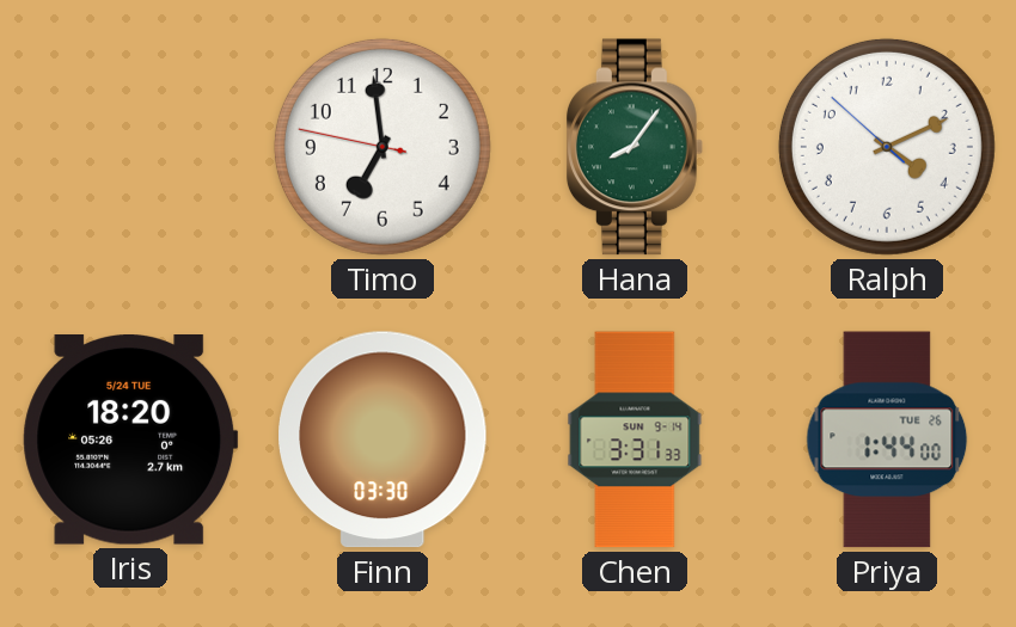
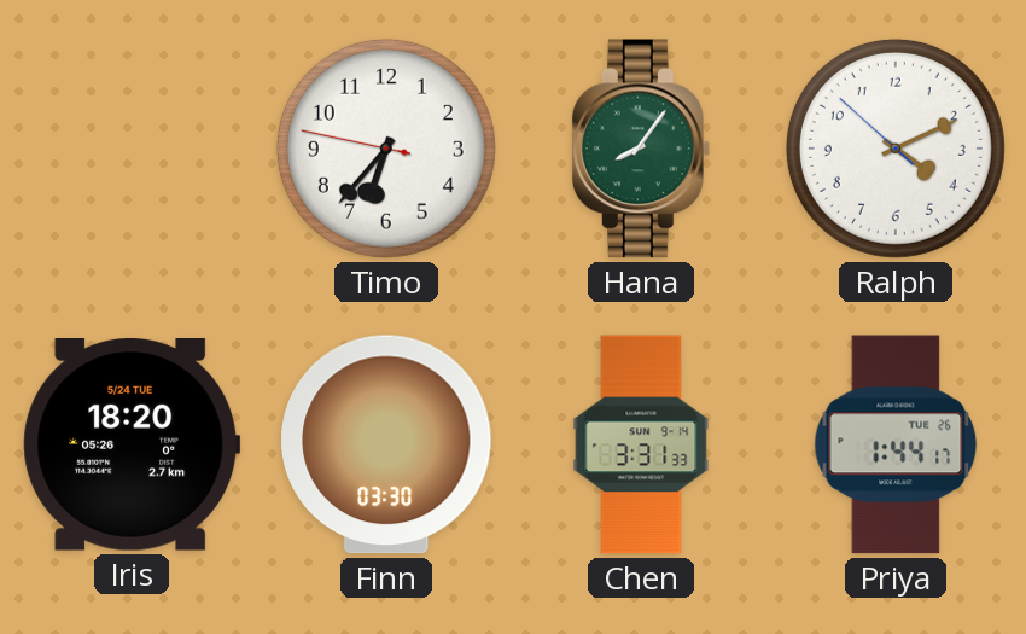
Timo: 6:58 -> 6:36
Priya: 1:44:00 -> 1:44:17
